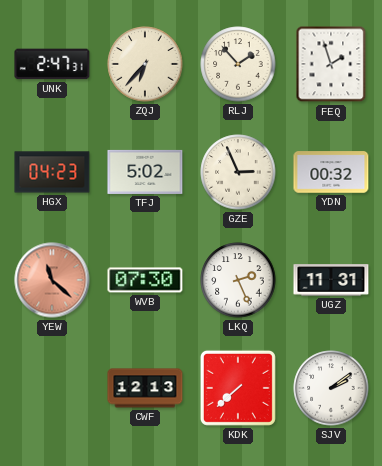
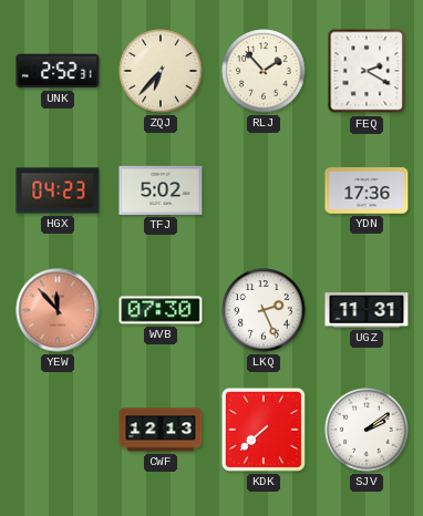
UNK: 2:47 -> 2:52
FEQ: 1:57 -> 2:20
GZE: 2:56 -> none
YDN: 00:32 -> 17:36
YEW: 11:22 -> 11:53
